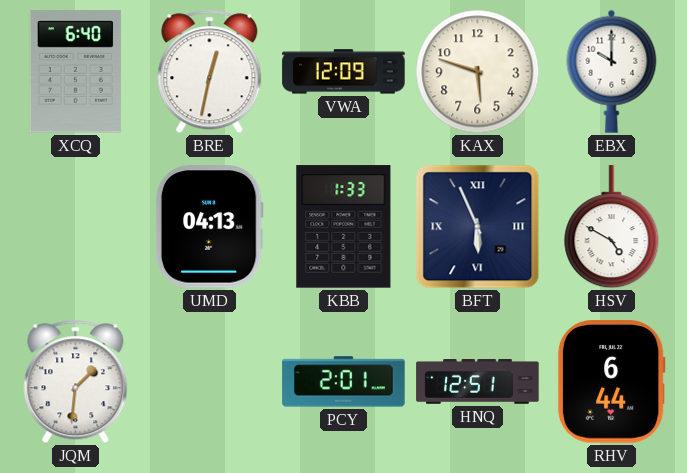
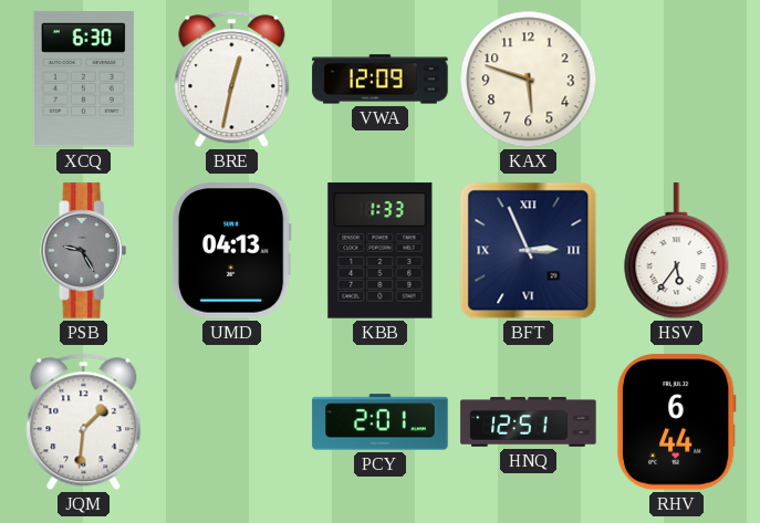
XCQ: 6:40 -> 6:30
EBX: 10:00 -> none
PSB: none -> 9:25
BFT: 5:56 -> 2:56
HSV: 4:50 -> 5:36
